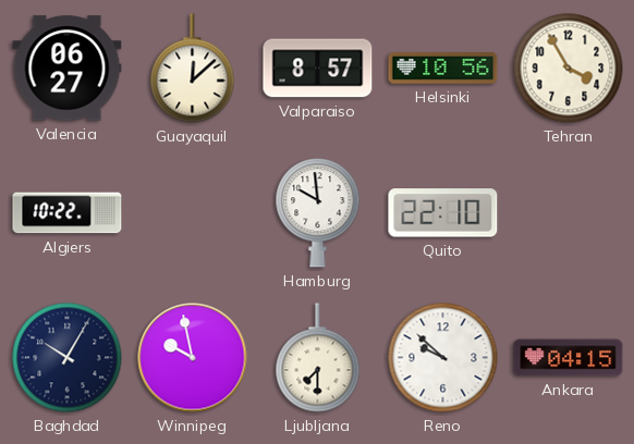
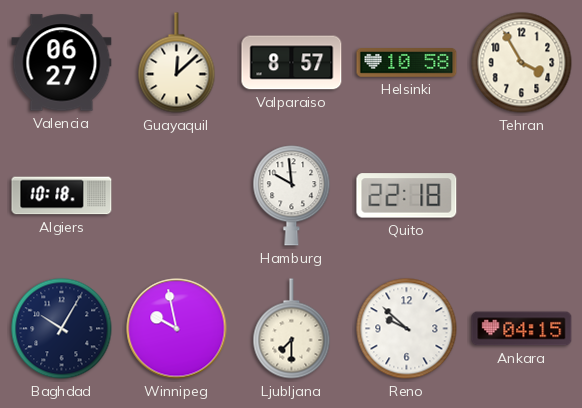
Helsinki: 10:56 -> 10:58
Algiers: 10:22 -> 10:18
Quito: 22:10 -> 22:18
